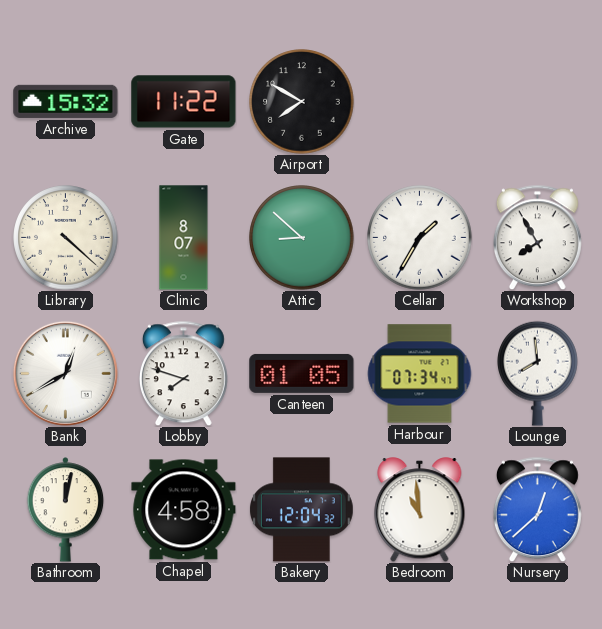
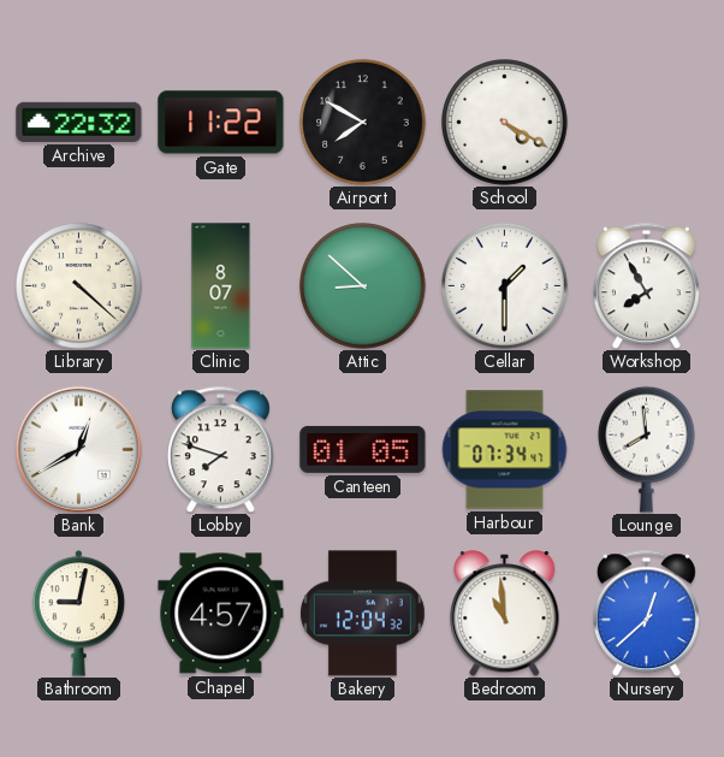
Archive: 15:32 -> 22:32
School: none -> 4:20
Cellar: 1:35 -> 1:30
Bathroom: 12:02 -> 9:02
Chapel: 4:58 -> 4:57
